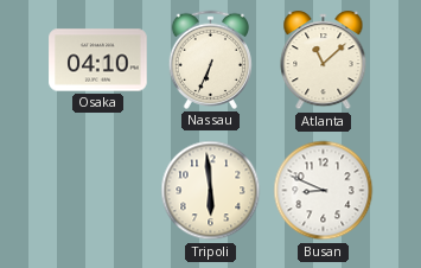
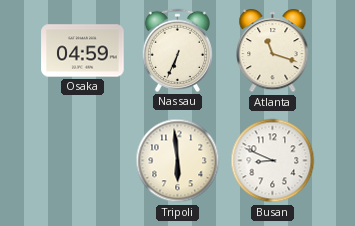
Osaka: 04:10 -> 04:59
Atlanta: 11:08 -> 11:18
